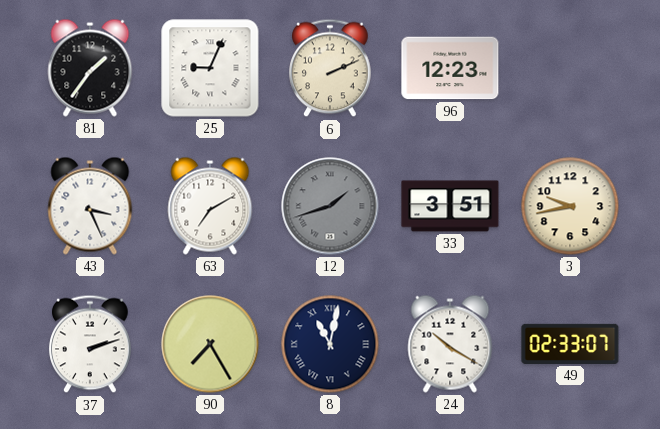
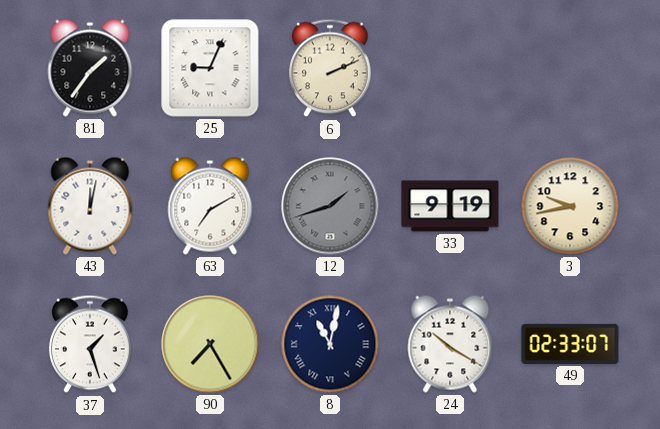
96: 12:23 -> none
43: 3:26 -> 12:02
33: 3:51 -> 9:19
37: 2:12 -> 1:27
